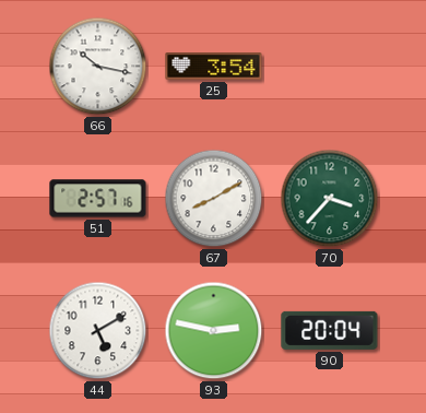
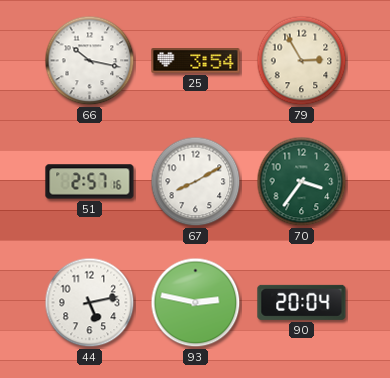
79: none -> 2:55
70: 3:37 -> 3:36
44: 5:10 -> 5:13
